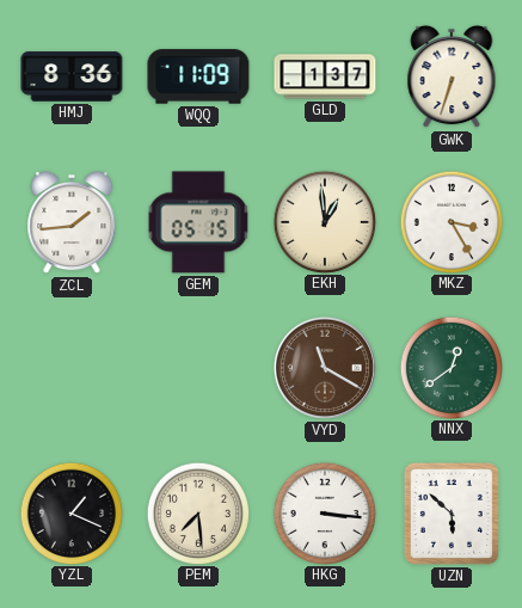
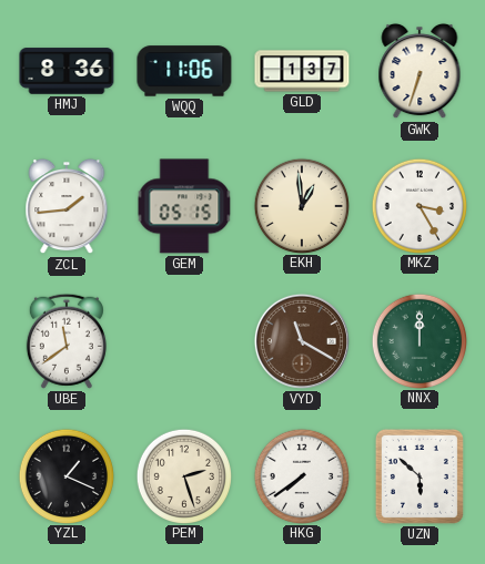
WQQ: 11:09 -> 11:06
UBE: none -> 11:39
NNX: 12:39 -> 12:00
PEM: 7:29 -> 2:27
HKG: 3:16 -> 7:39
